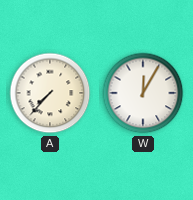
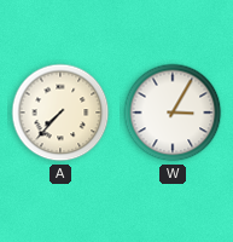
W: 12:05 -> 3:05
